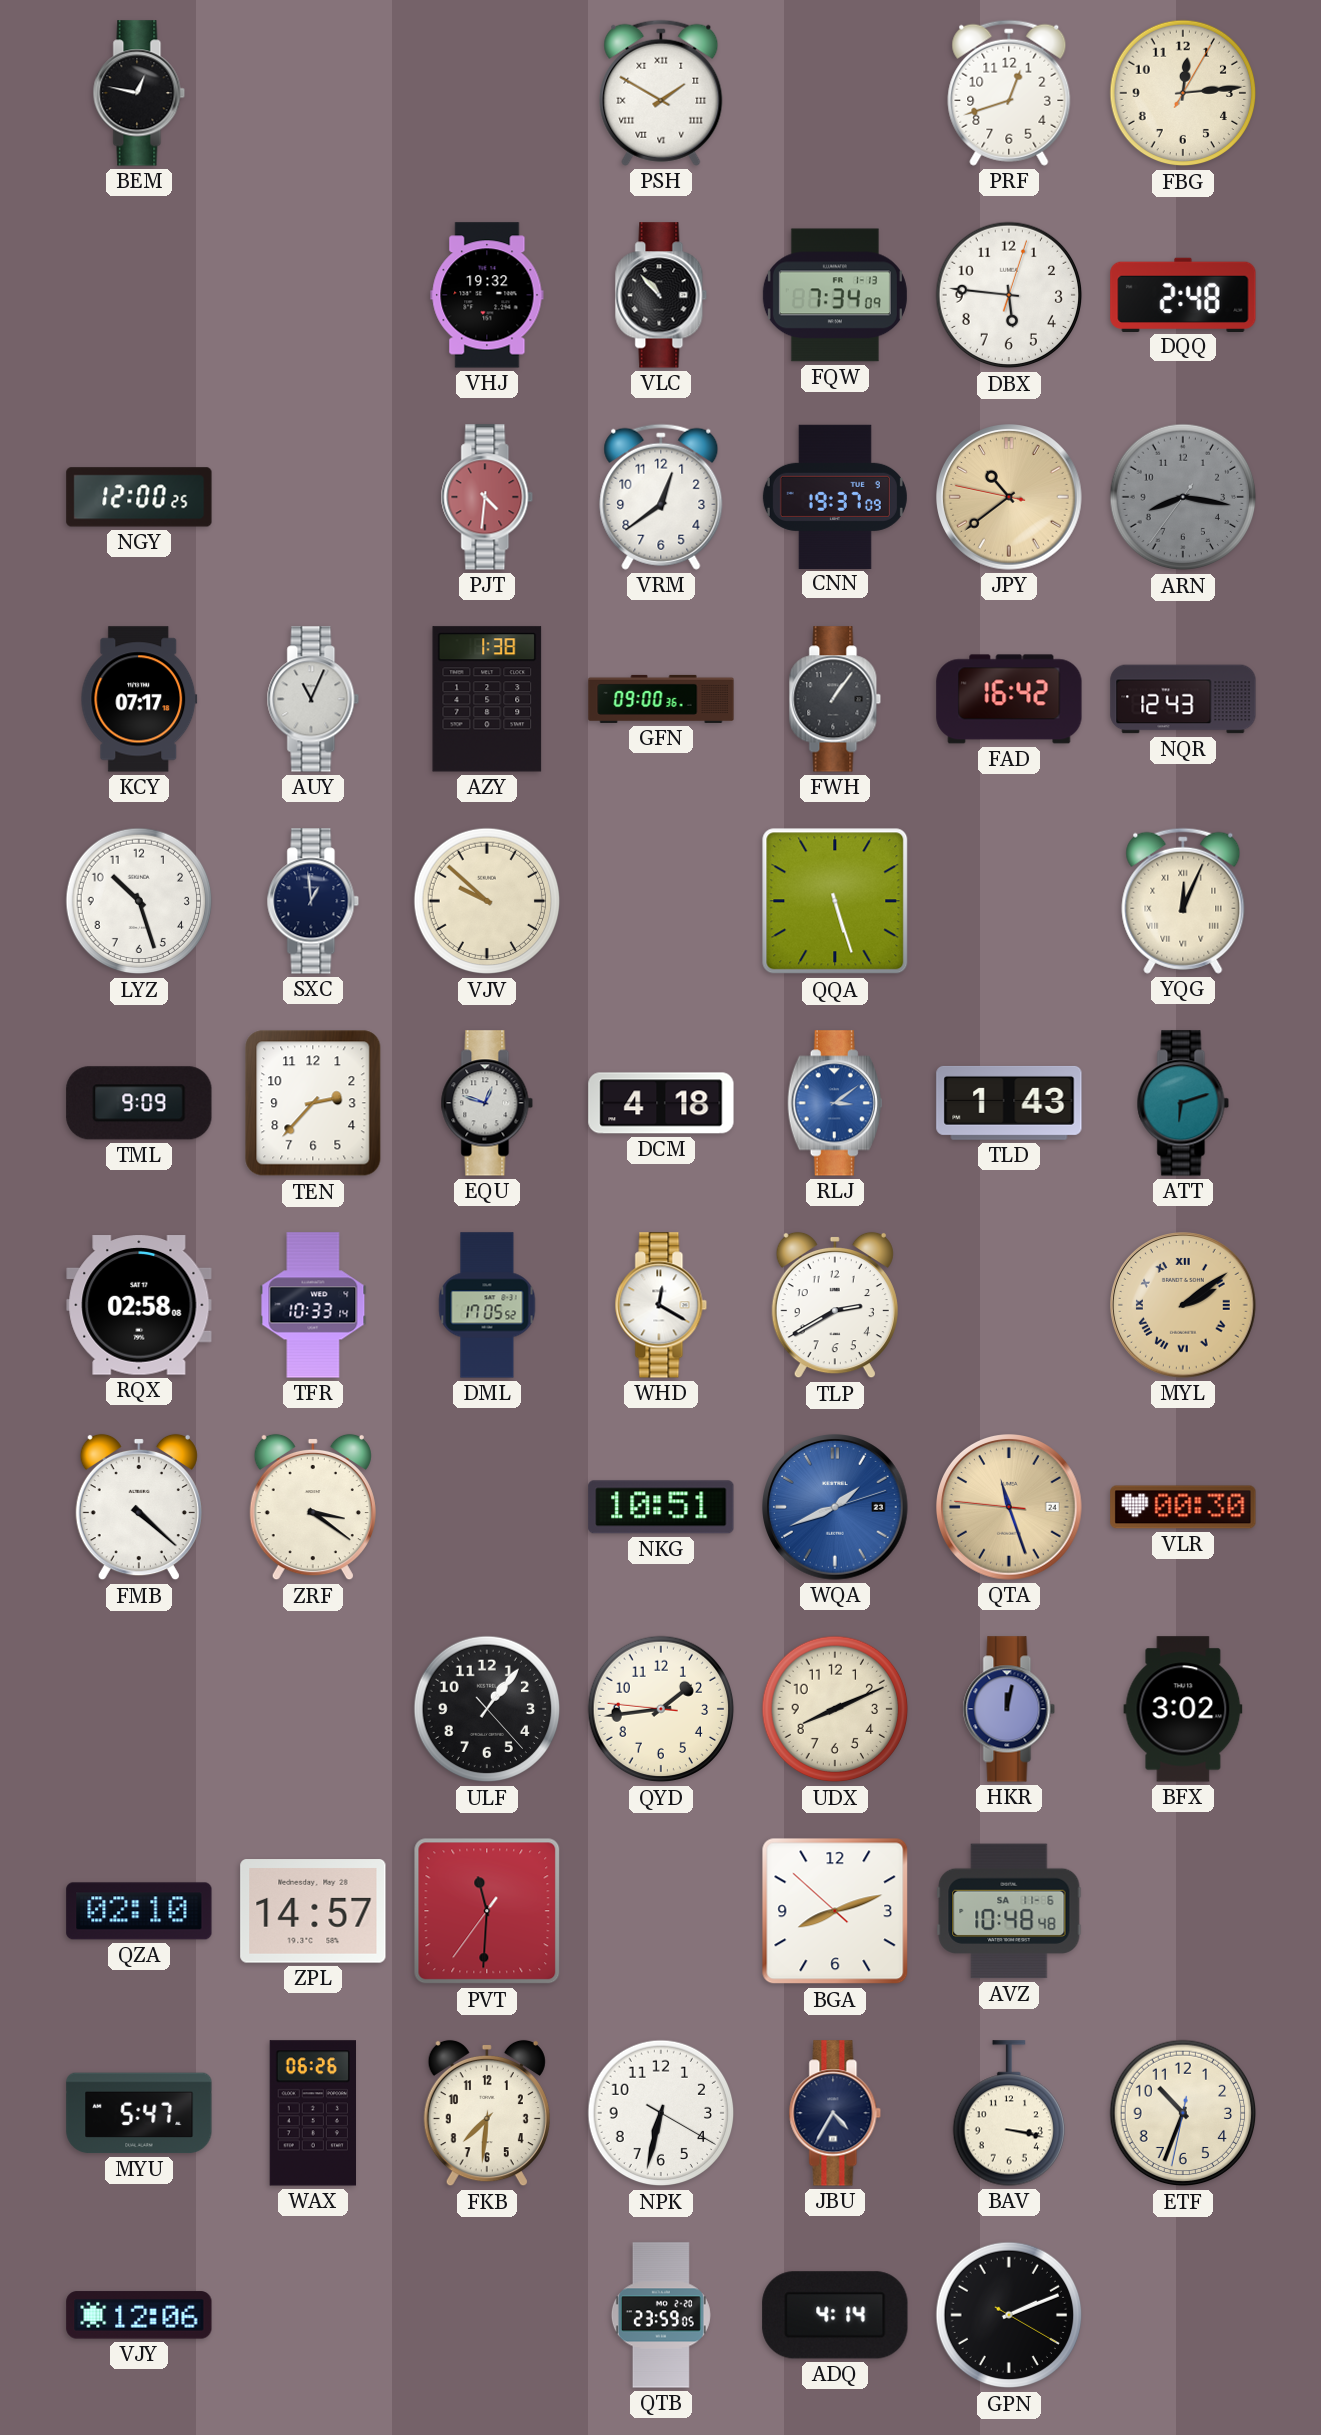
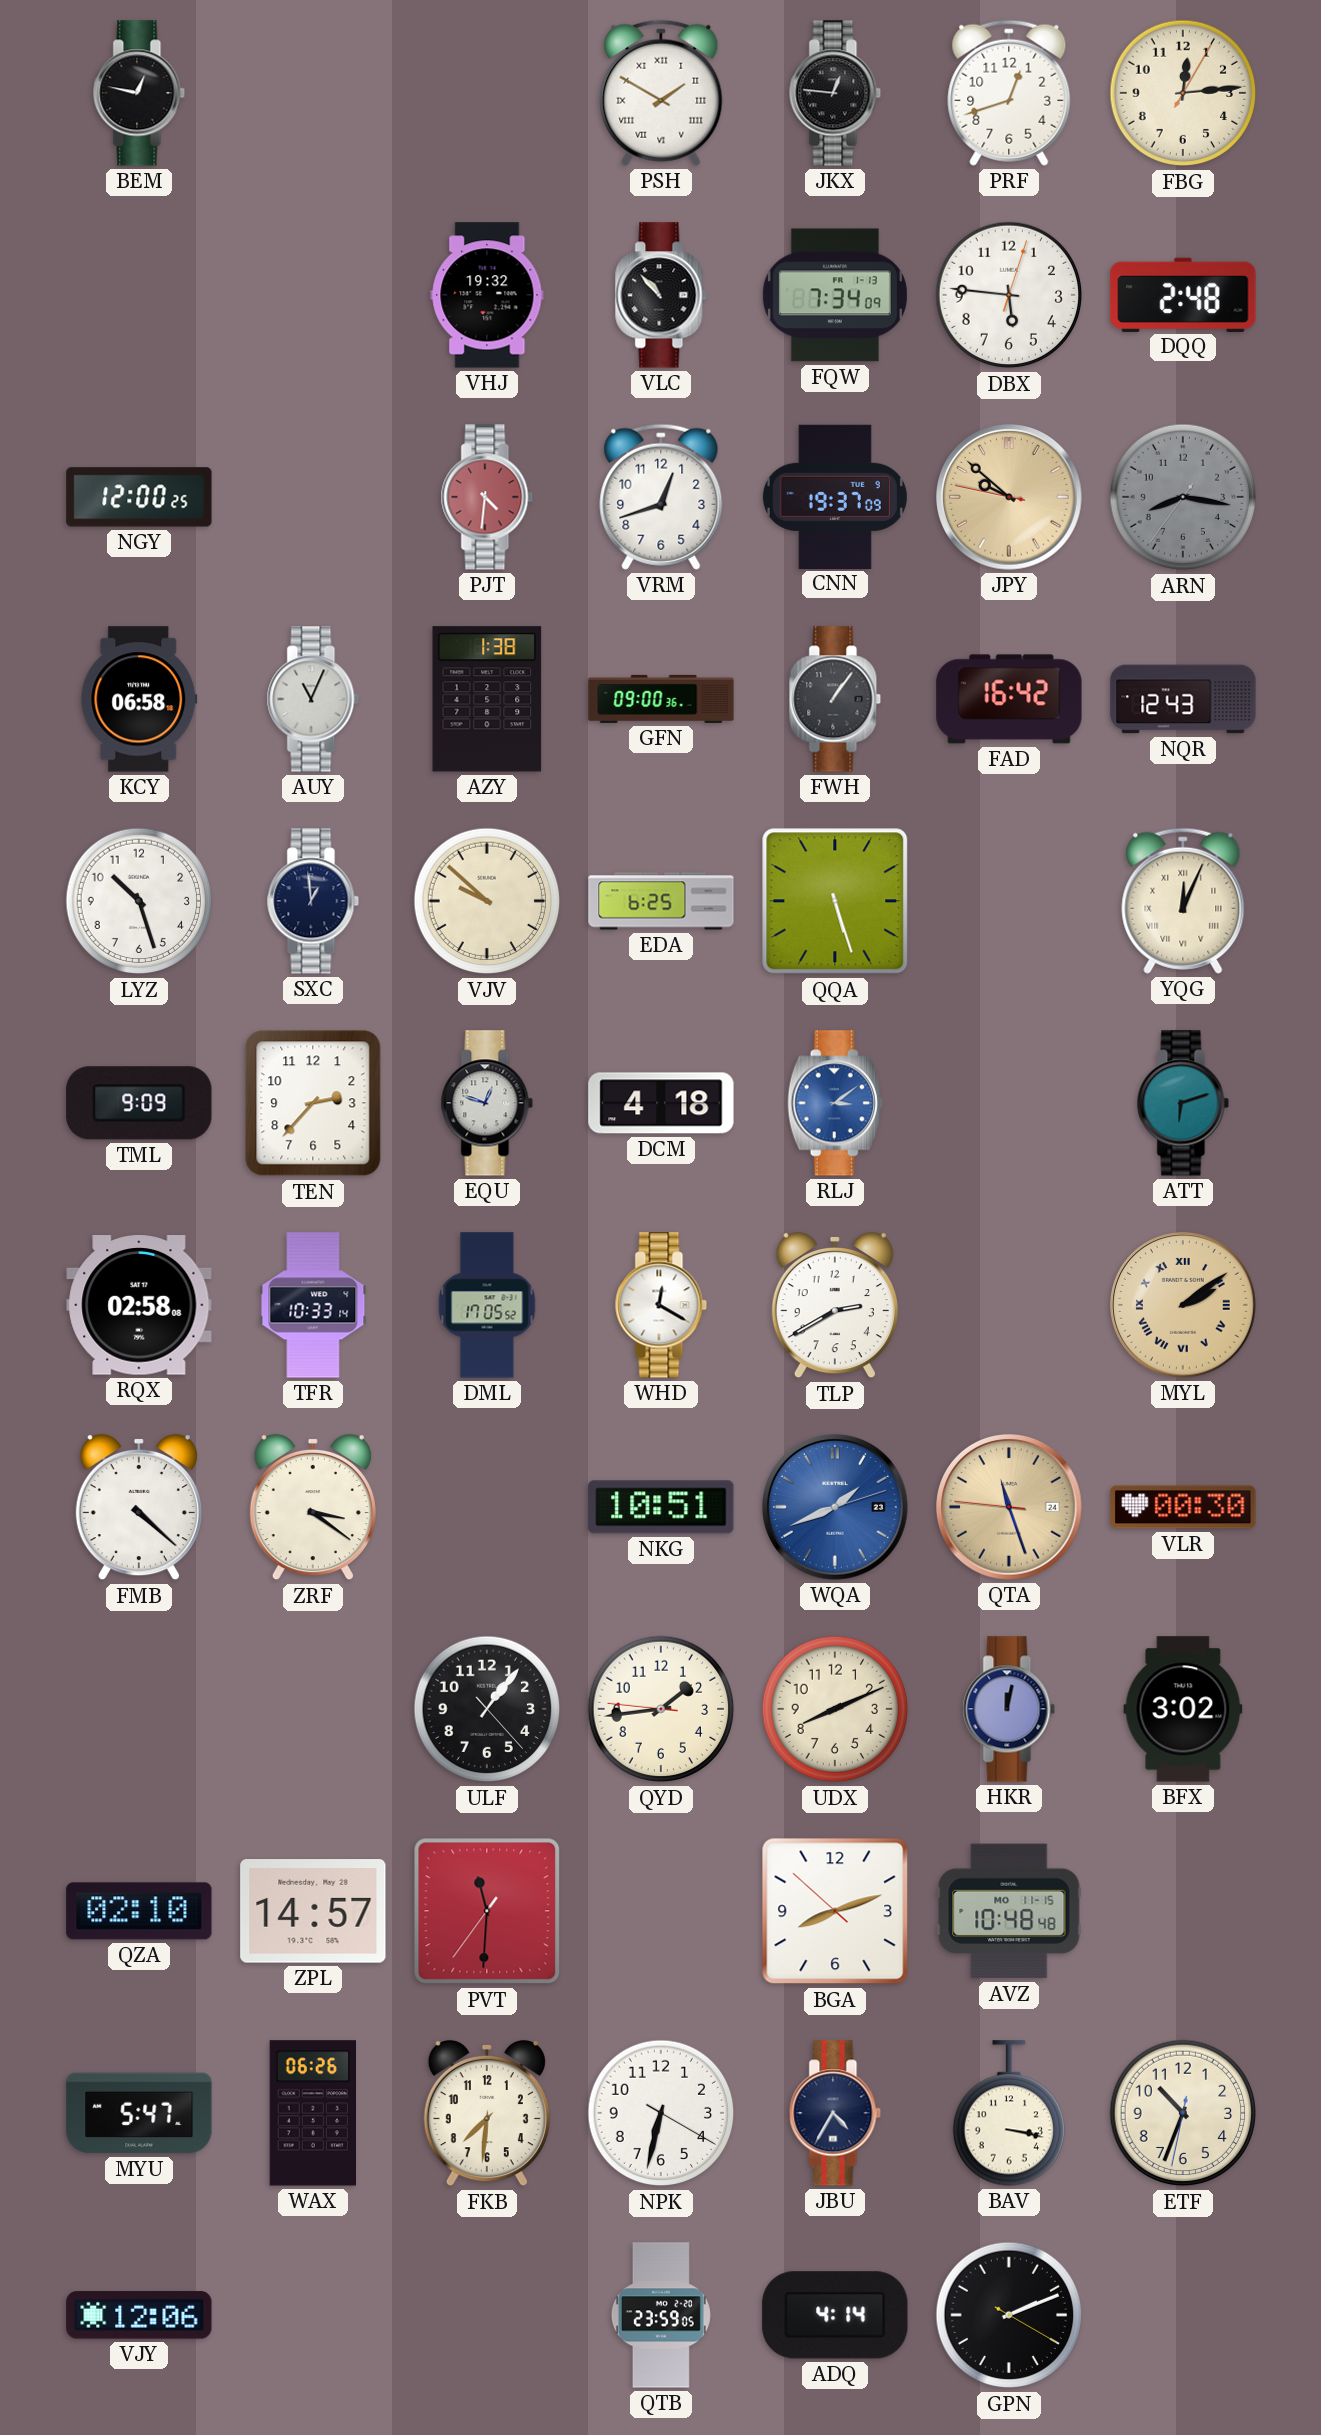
JKX: none -> 12:46
VRM: 12:39 -> 12:42
JPY: 10:38 -> 9:51
KCY: 07:17 -> 06:58
EDA: none -> 6:25
TLD: 1:43 -> none
AVZ date: SA 11-6 -> MO 11-15
